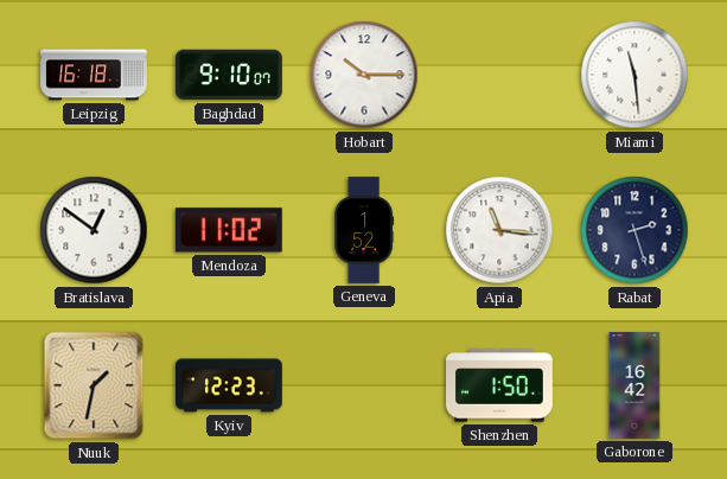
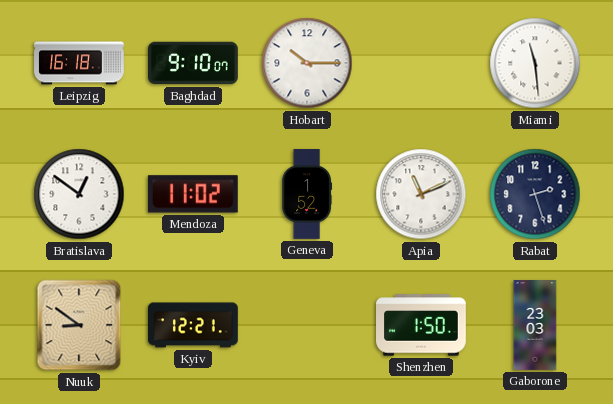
Apia: 11:16 -> 11:11
Nuuk: 1:32 -> 8:51
Kyiv: 12:23 -> 12:21
Gaborone: 16:42 -> 23:03
